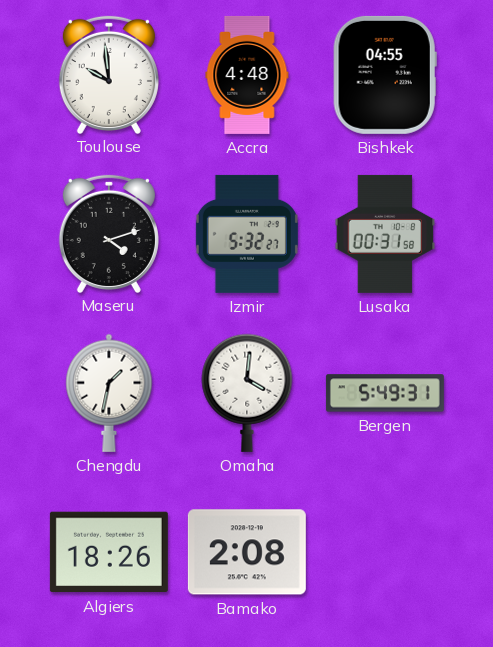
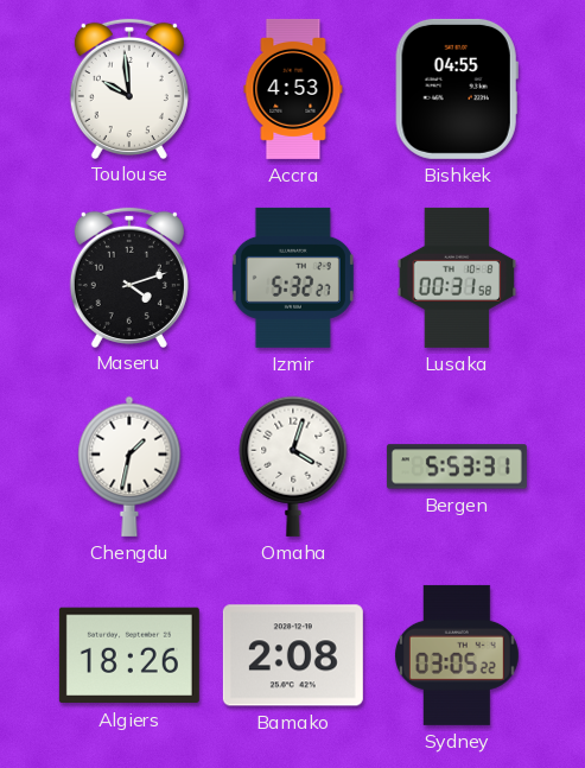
Accra: 4:48 -> 4:53
Omaha: 4:01 -> 4:03
Bergen: 5:49 -> 5:53
Sydney: none -> 03:05
